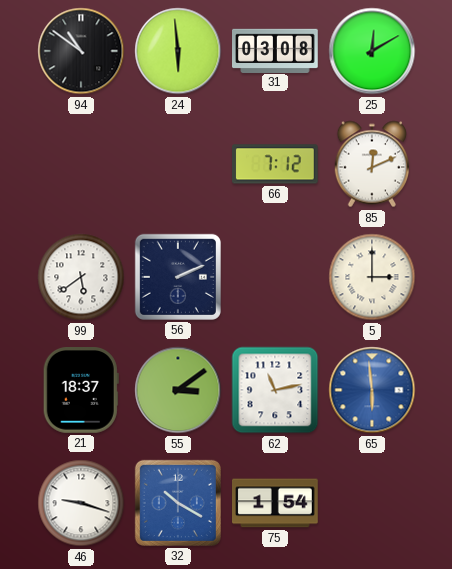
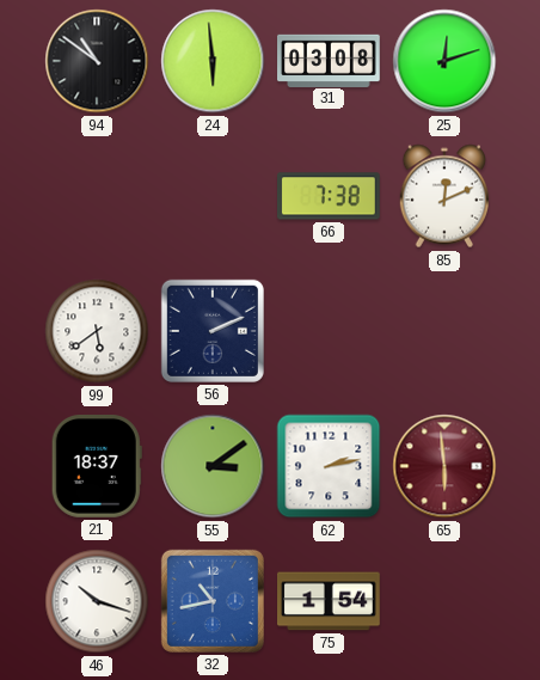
25: 12:10 -> 12:12
66: 7:12 -> 7:38
5: 3:00 -> none
62: 11:13 -> 2:13
65 dial: blue -> burgundy
46: 9:18 -> 10:18
32: 10:20 -> 10:43
